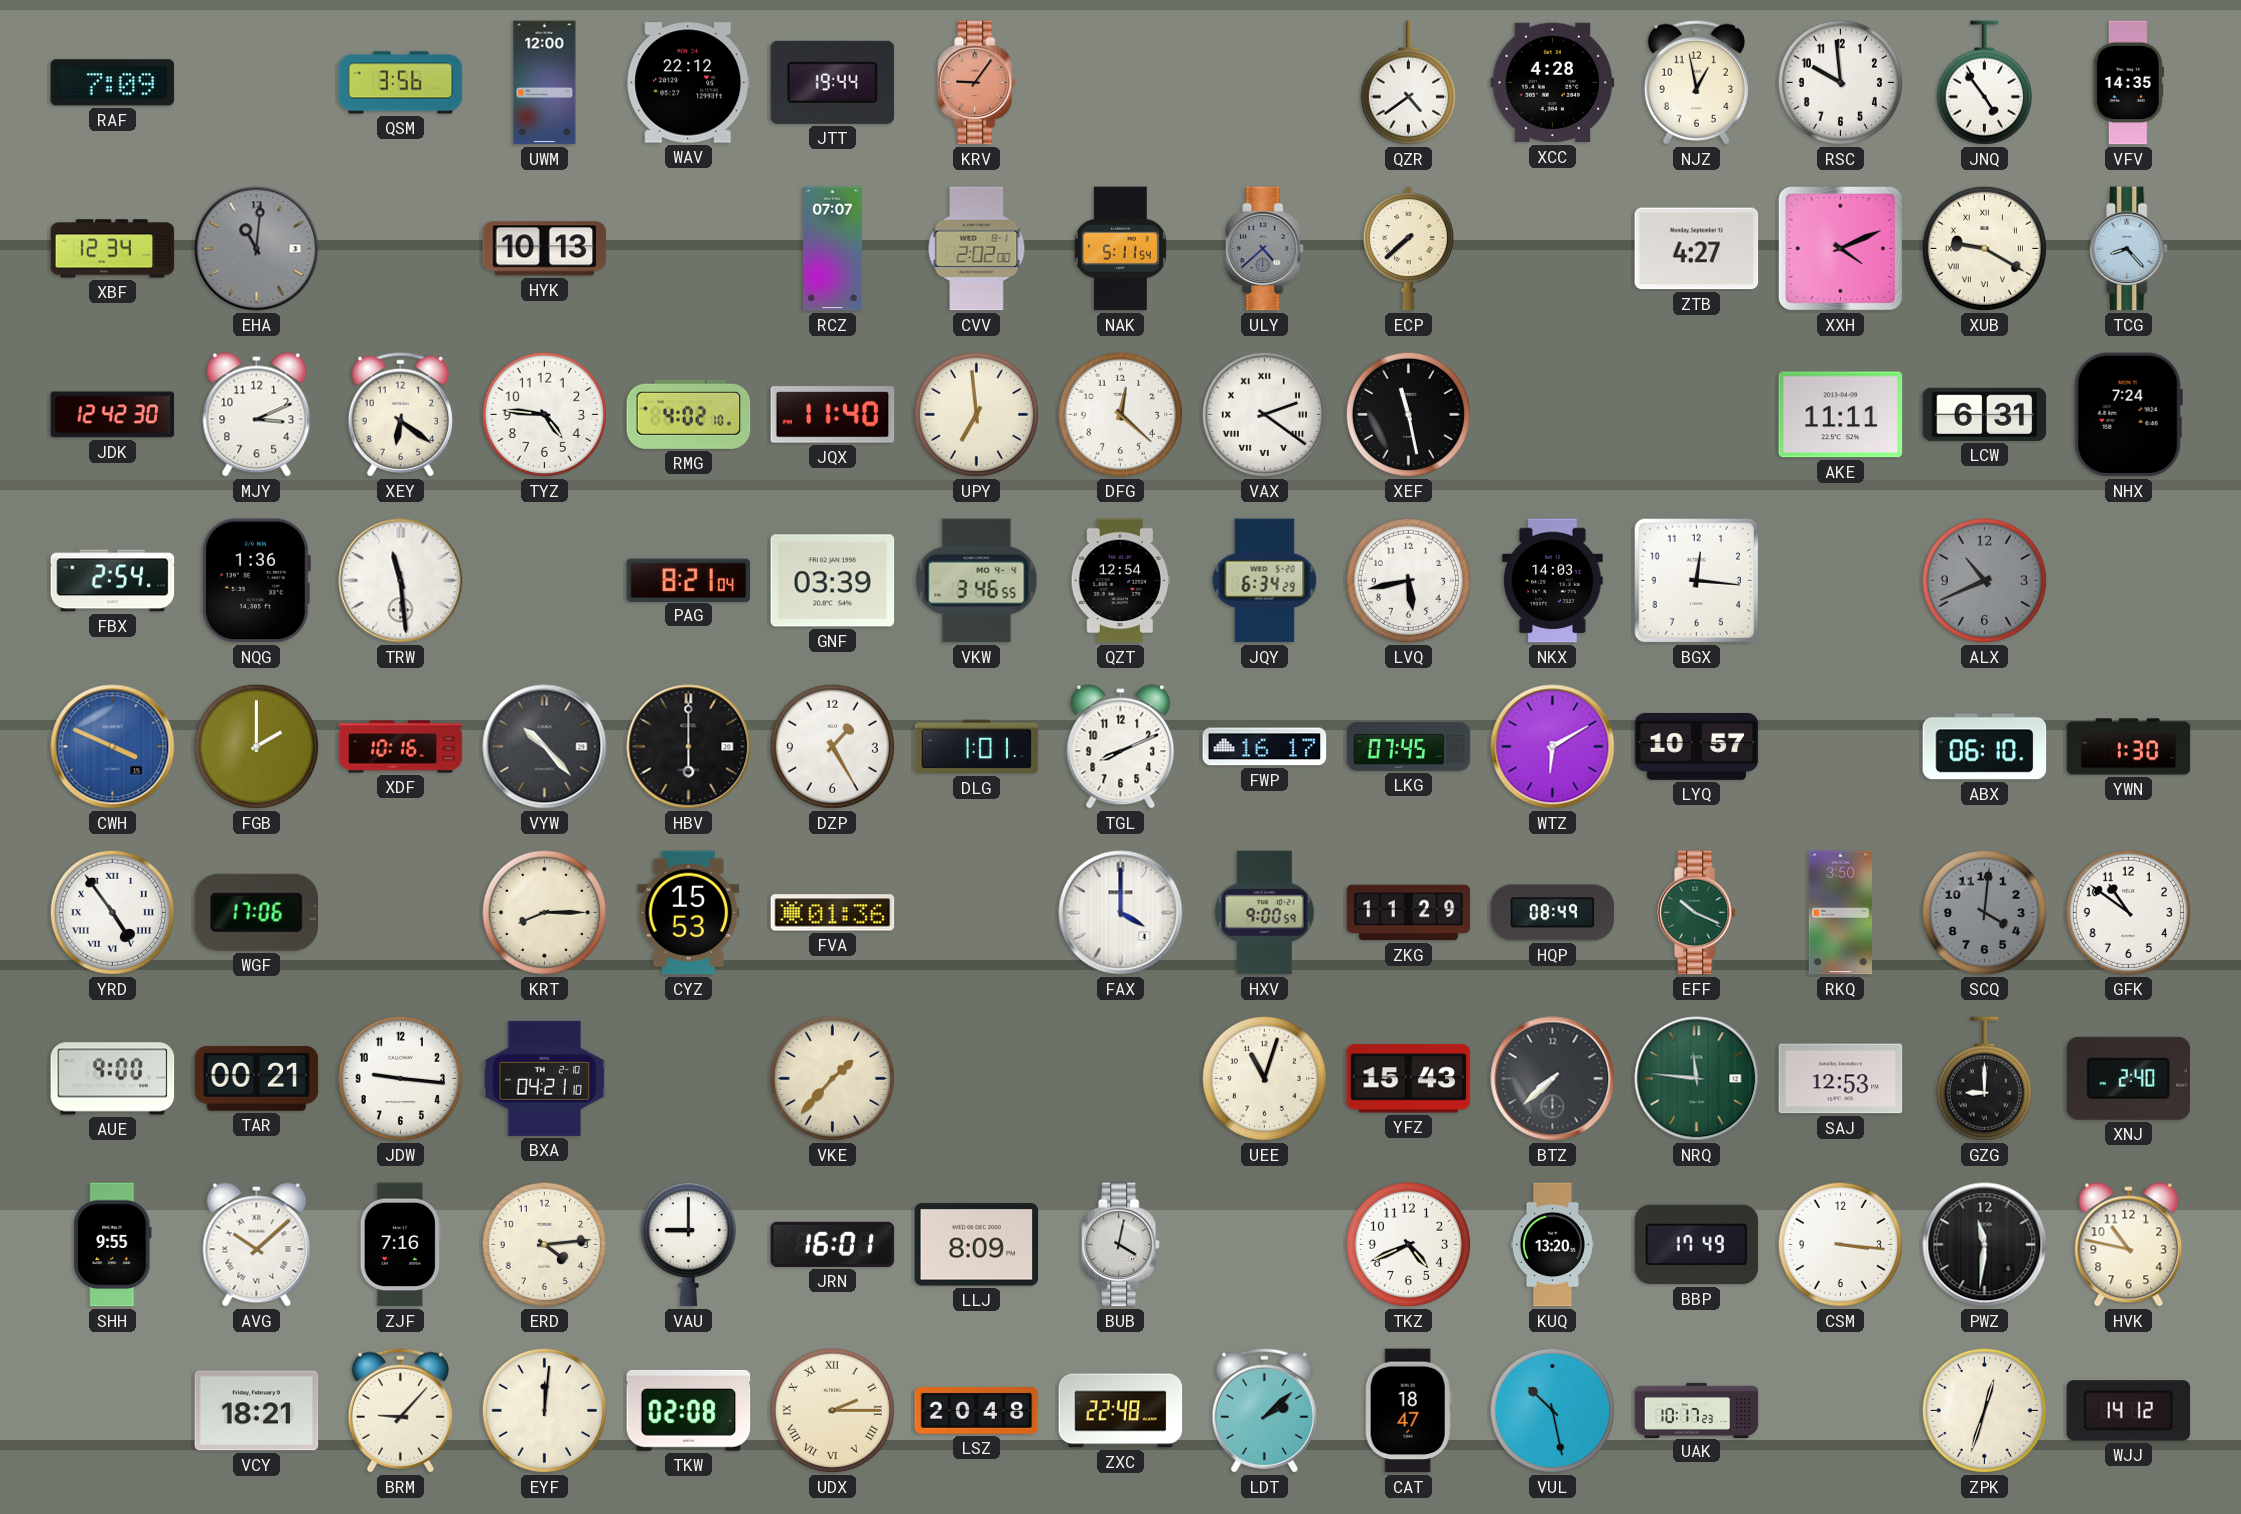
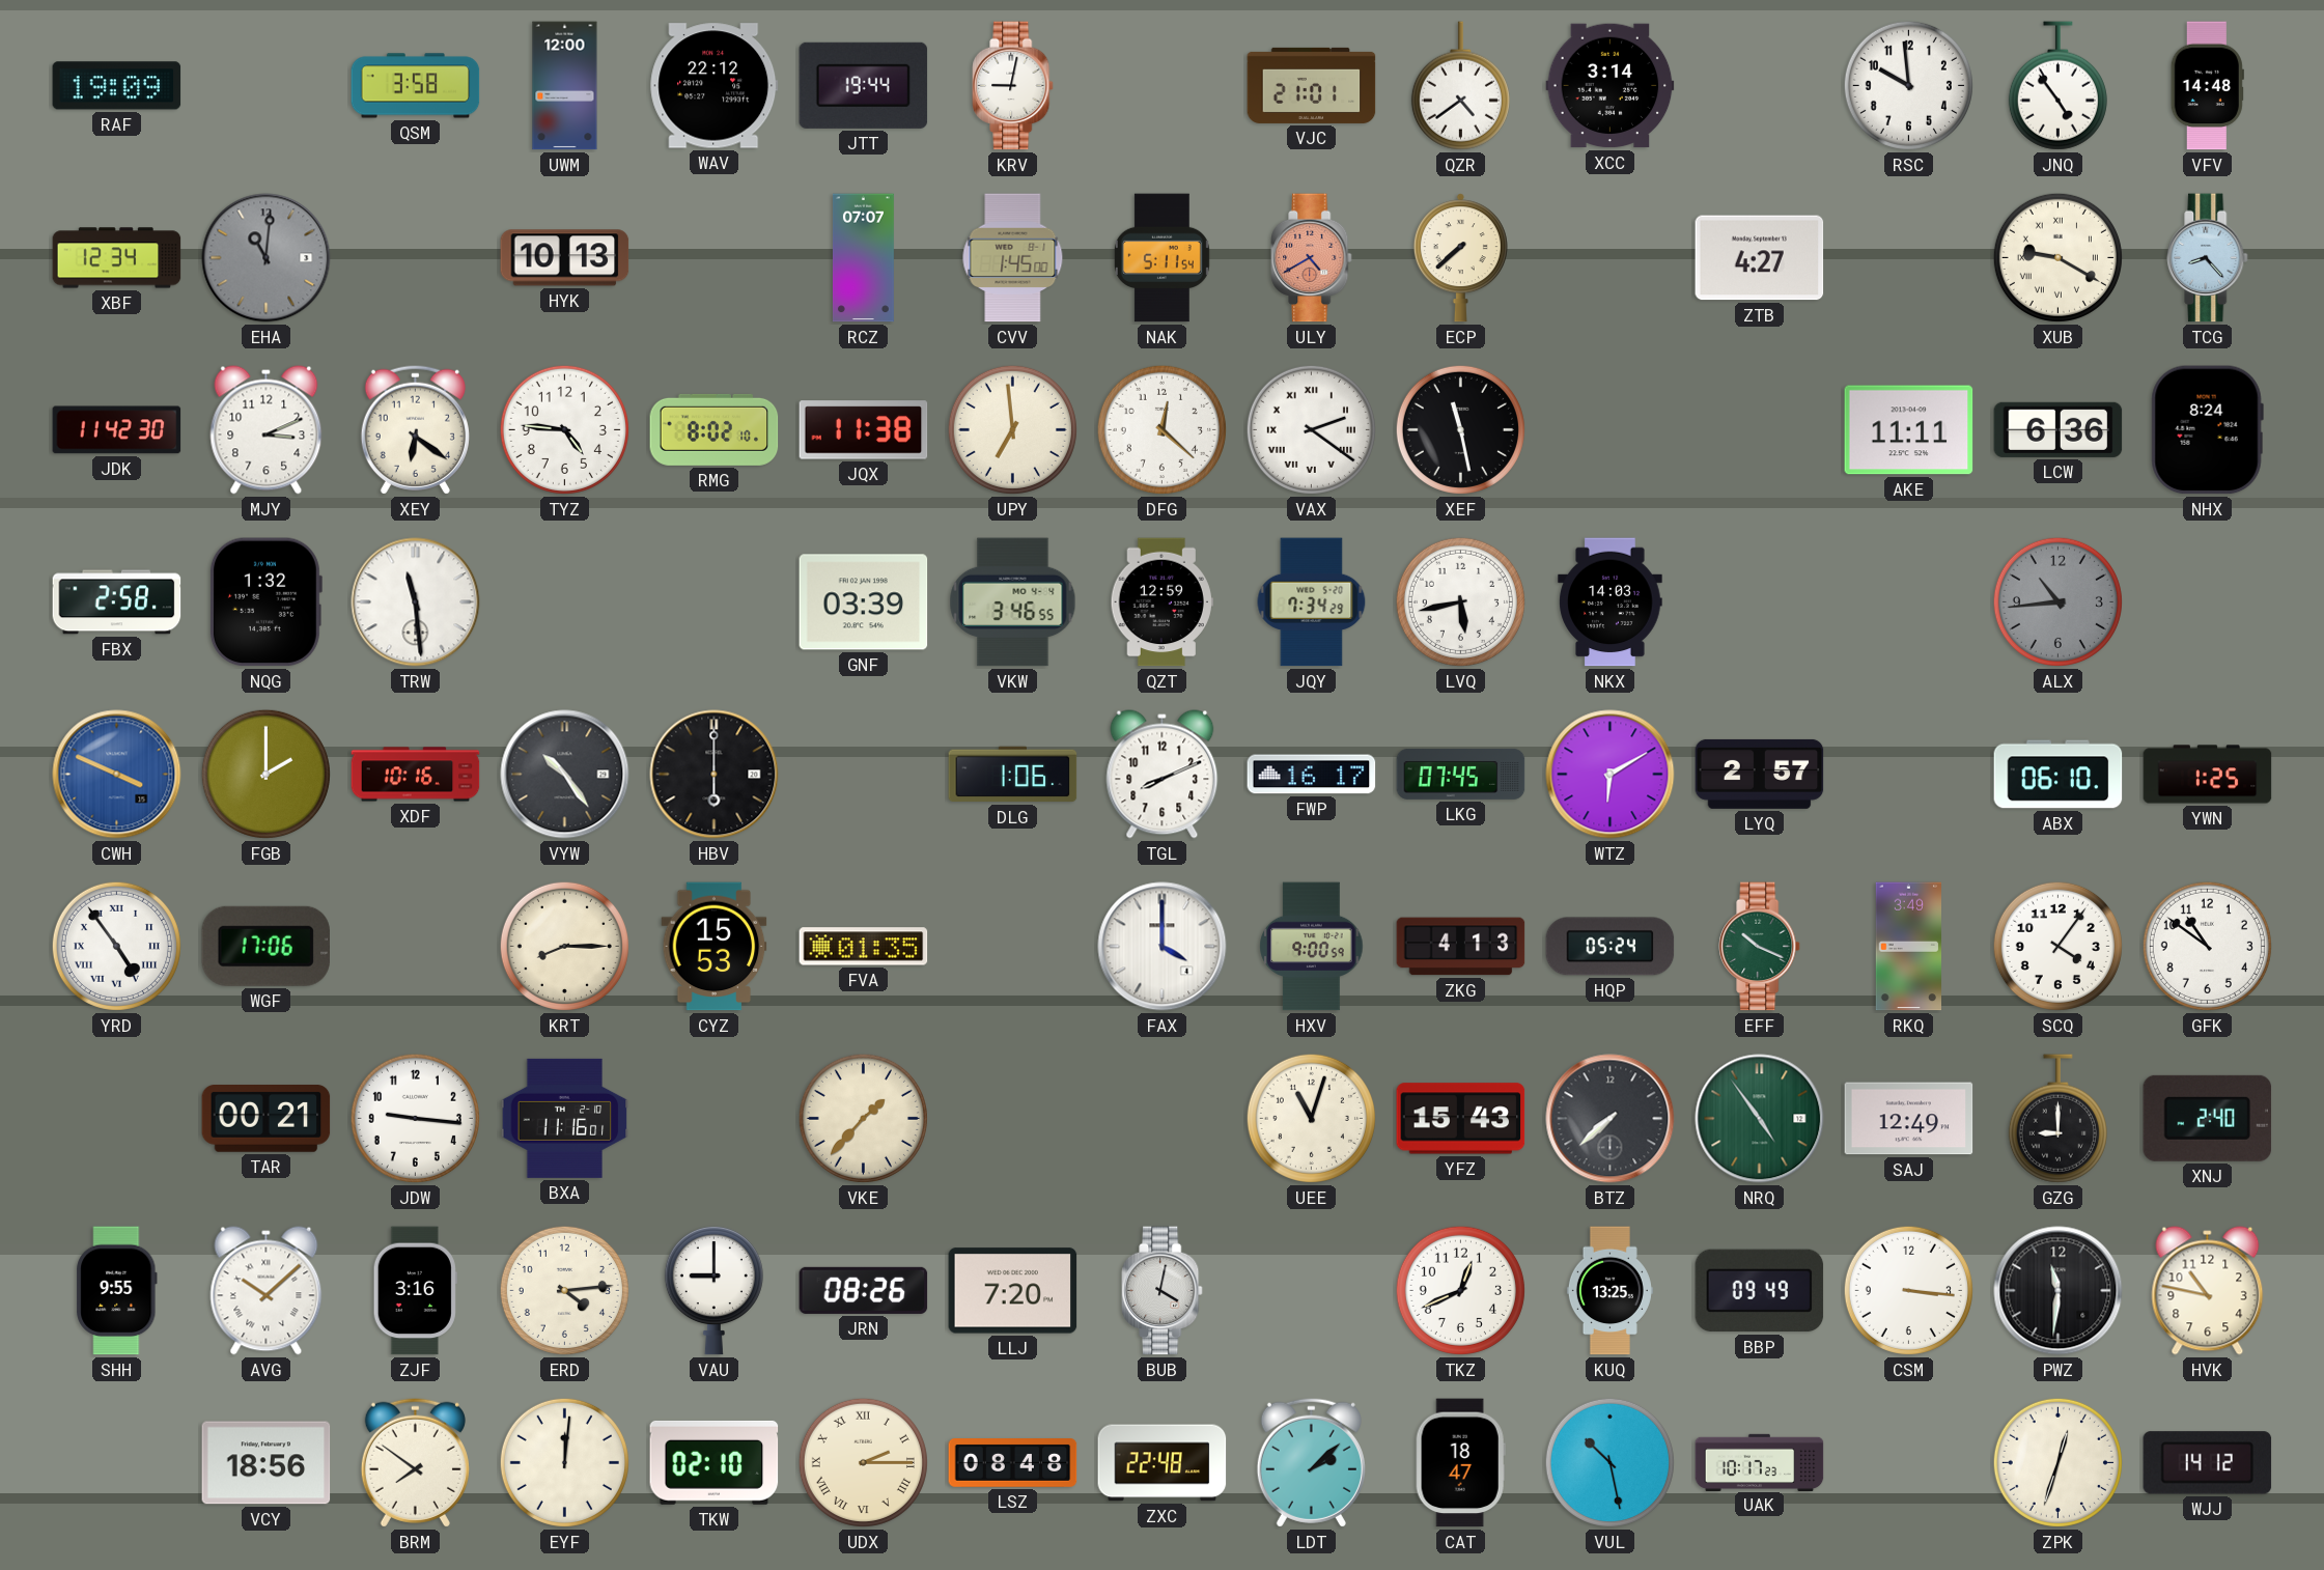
RAF: 7:09 -> 19:09
QSM: 3:56 -> 3:58
KRV: 9:06 -> 9:02
KRV dial: salmon -> white
VJC: none -> 21:01
XCC: 4:28 -> 3:14
NJZ: 12:58 -> none
VFV: 14:35 -> 14:48
CVV: 2:02 -> 1:45
ULY: 4:38 -> 4:40
ULY dial: grey -> salmon
XXH: 4:11 -> none
JDK: 12:42 -> 11:42
RMG: 4:02 -> 8:02
JQX: 11:40 -> 11:38
LCW: 6:31 -> 6:36
NHX: 7:24 -> 8:24
FBX: 2:54 -> 2:58
NQG: 1:36 -> 1:32
PAG: 8:21 -> none
QZT: 12:54 -> 12:59
JQY: 6:34 -> 7:34
BGX: 12:16 -> none
ALX: 10:41 -> 10:44
VYW: 10:23 -> 10:24
DZP: 1:25 -> none
DLG: 1:01 -> 1:06
LYQ: 10:57 -> 2:57
YWN: 1:30 -> 1:25
FVA: 01:36 -> 01:35
ZKG: 11:29 -> 4:13
HQP: 08:49 -> 05:24
RKQ: 3:50 -> 3:49
SCQ: 4:01 -> 4:06
SCQ dial: grey -> white
AUE: 9:00 -> none
BXA: 04:21 -> 11:16
NRQ: 11:46 -> 4:54
SAJ: 12:53 -> 12:49
ZJF: 7:16 -> 3:16
JRN: 16:01 -> 08:26
LLJ: 8:09 -> 7:20
TKZ: 4:41 -> 12:41
KUQ: 13:20 -> 13:25
BBP: 17:49 -> 09:49
VCY: 18:21 -> 18:56
BRM: 9:07 -> 7:51
TKW: 02:08 -> 02:10
LSZ: 20:48 -> 08:48
